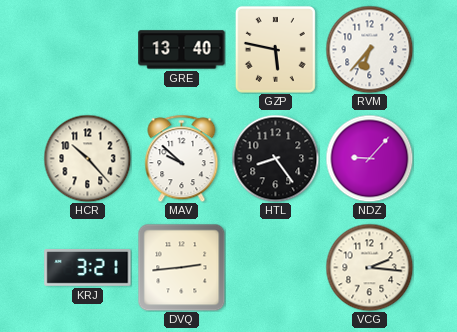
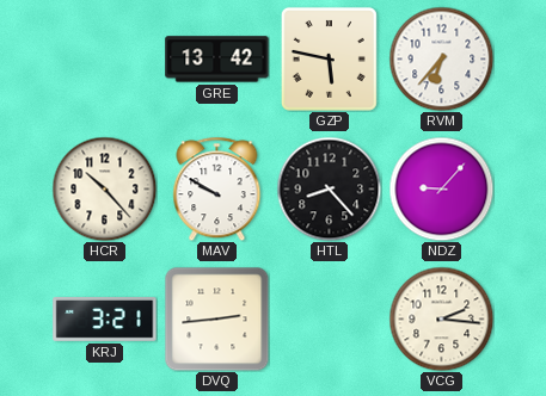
GRE: 13:40 -> 13:42
MAV: 9:52 -> 9:50
HTL: 8:24 -> 8:23
